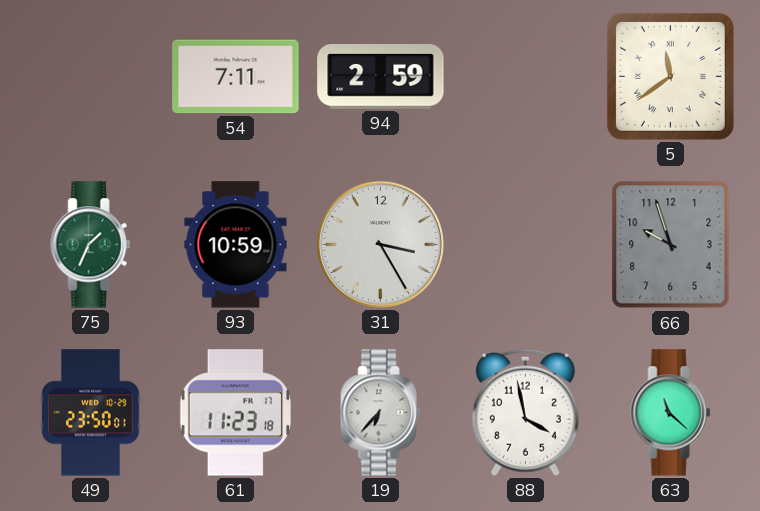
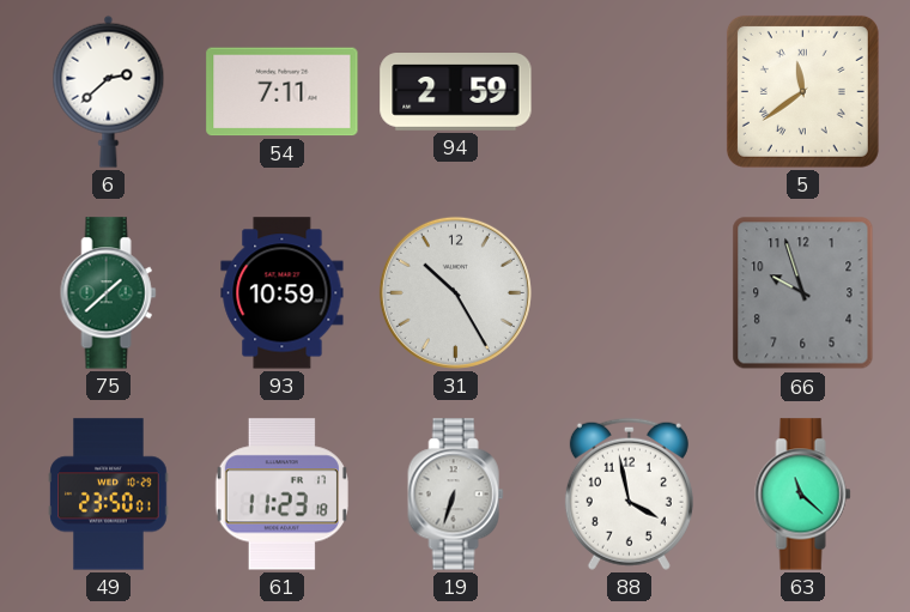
6: none -> 2:38
75: 1:34 -> 1:38
31: 3:25 -> 10:25
19: 6:37 -> 6:33
